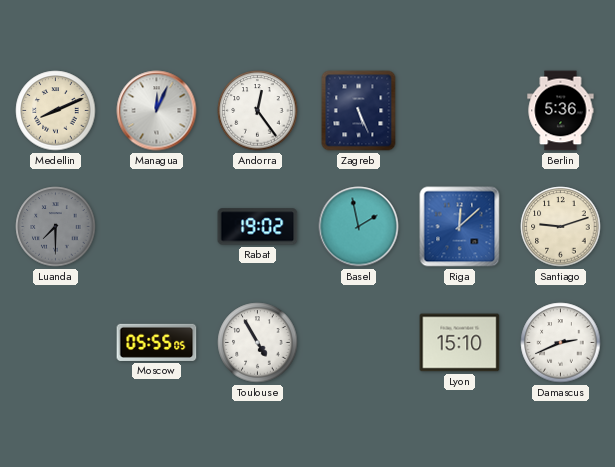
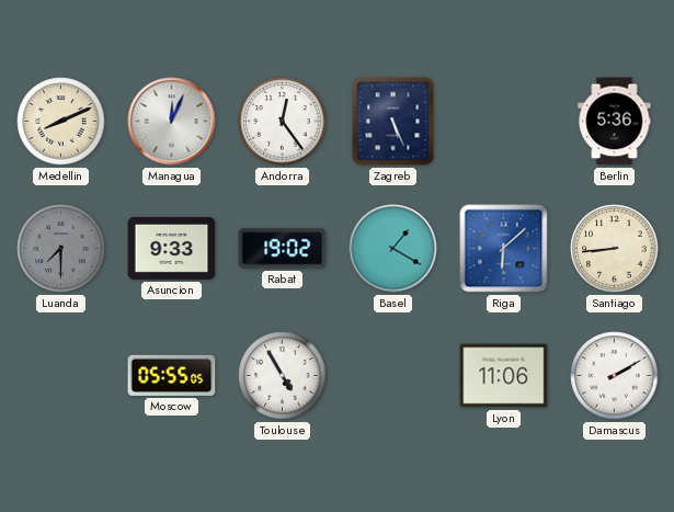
Asuncion: none -> 9:33
Basel: 1:58 -> 1:20
Riga: 12:08 -> 6:08
Santiago: 9:12 -> 8:44
Lyon: 15:10 -> 11:06
Damascus: 2:41 -> 2:10
